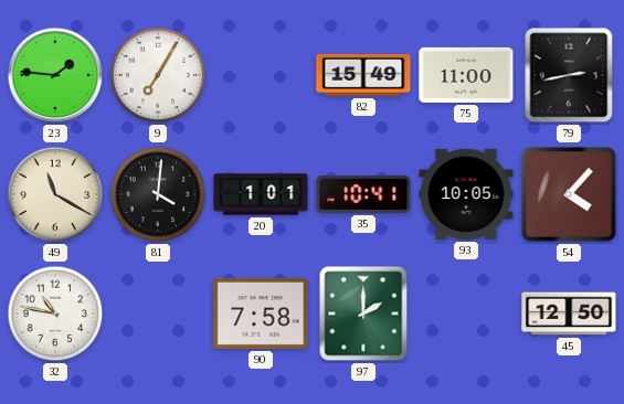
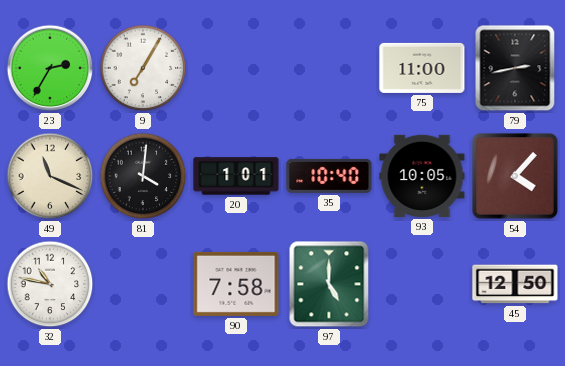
23: 1:46 -> 2:35
82: 15:49 -> none
49: 11:20 -> 11:19
35: 10:41 -> 10:40
97: 2:00 -> 5:00
